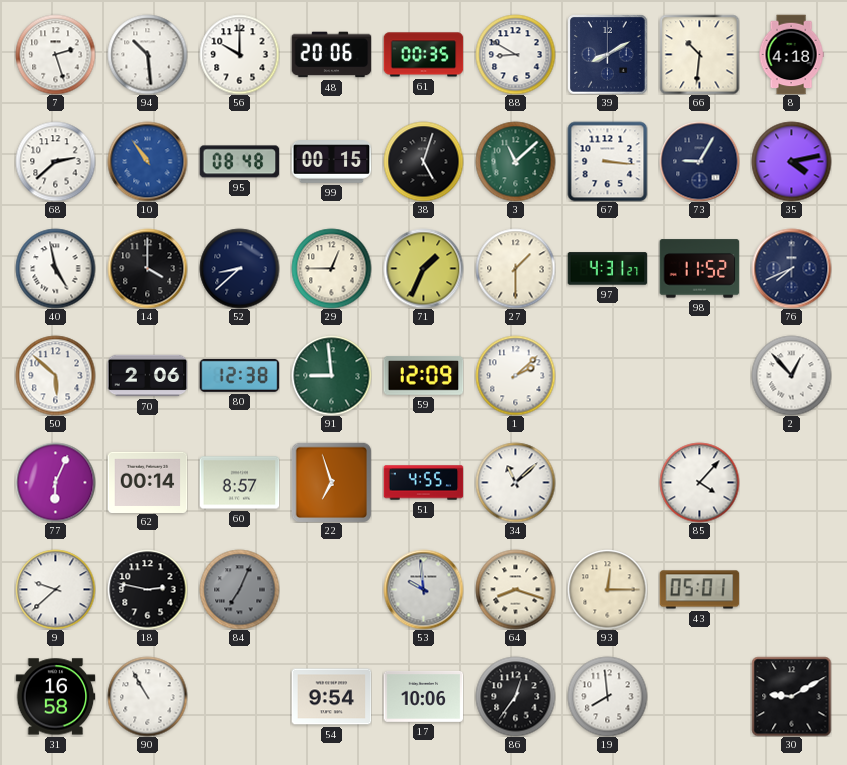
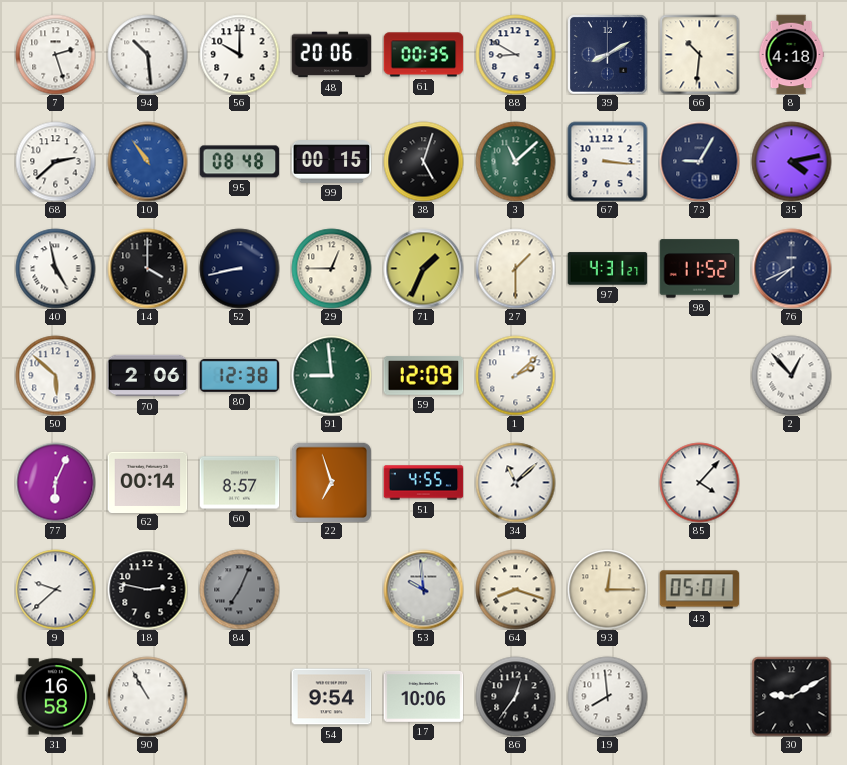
52: 8:38 -> 8:43
